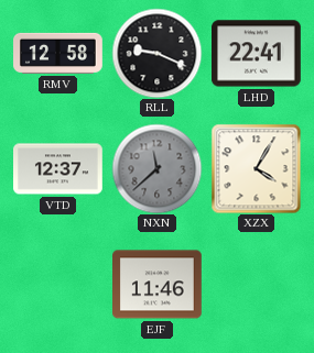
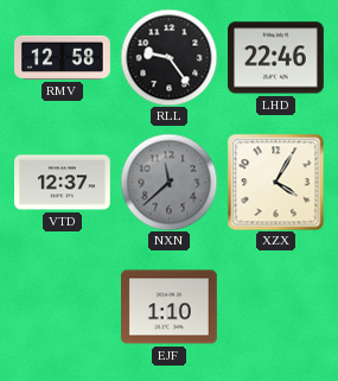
RLL: 9:19 -> 9:24
LHD: 22:41 -> 22:46
EJF: 11:46 -> 1:10
